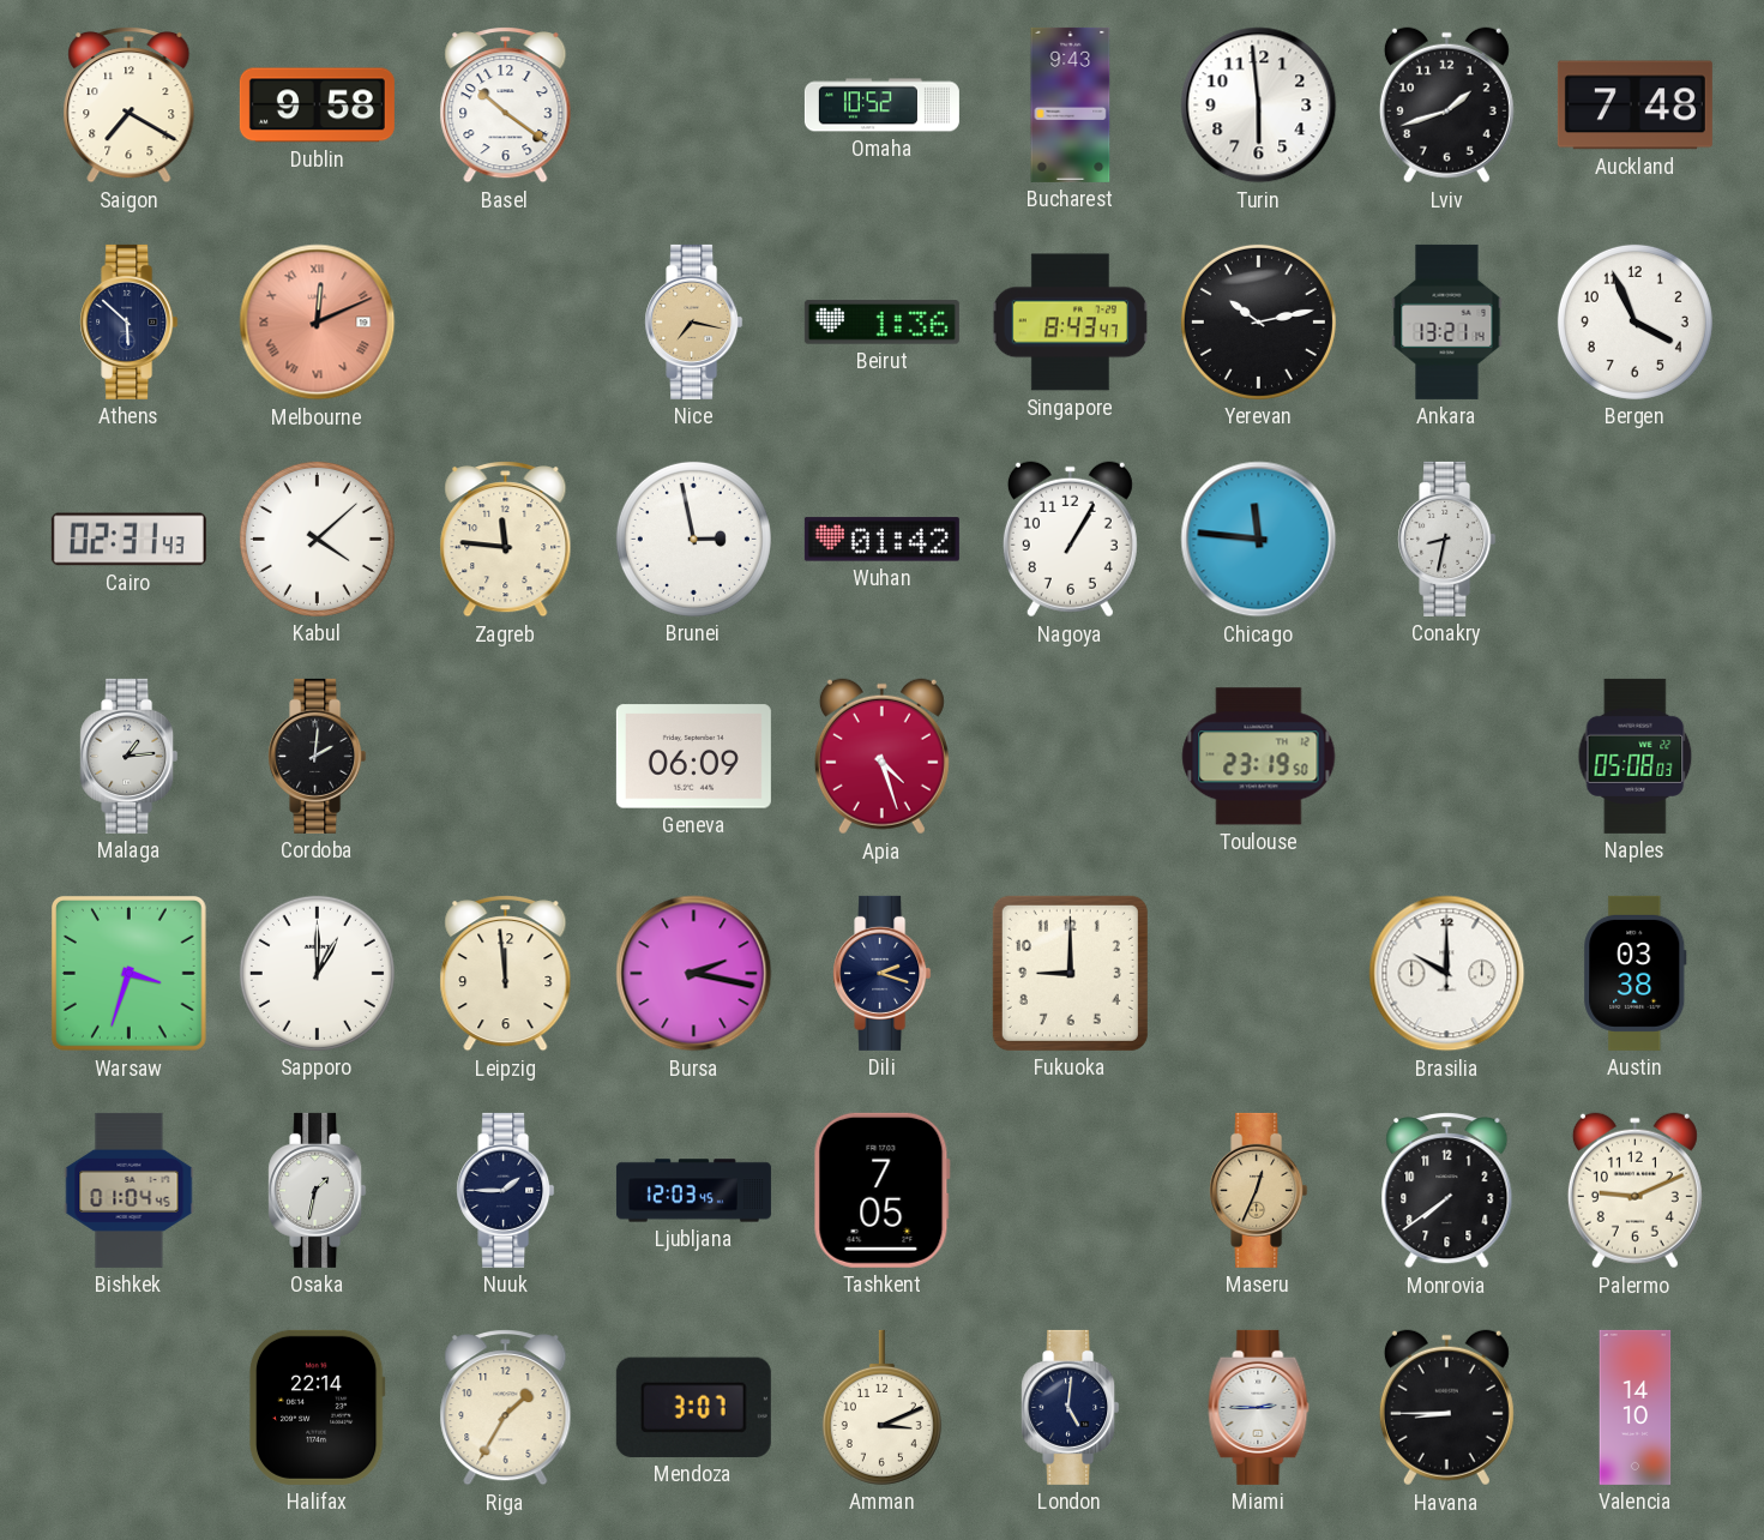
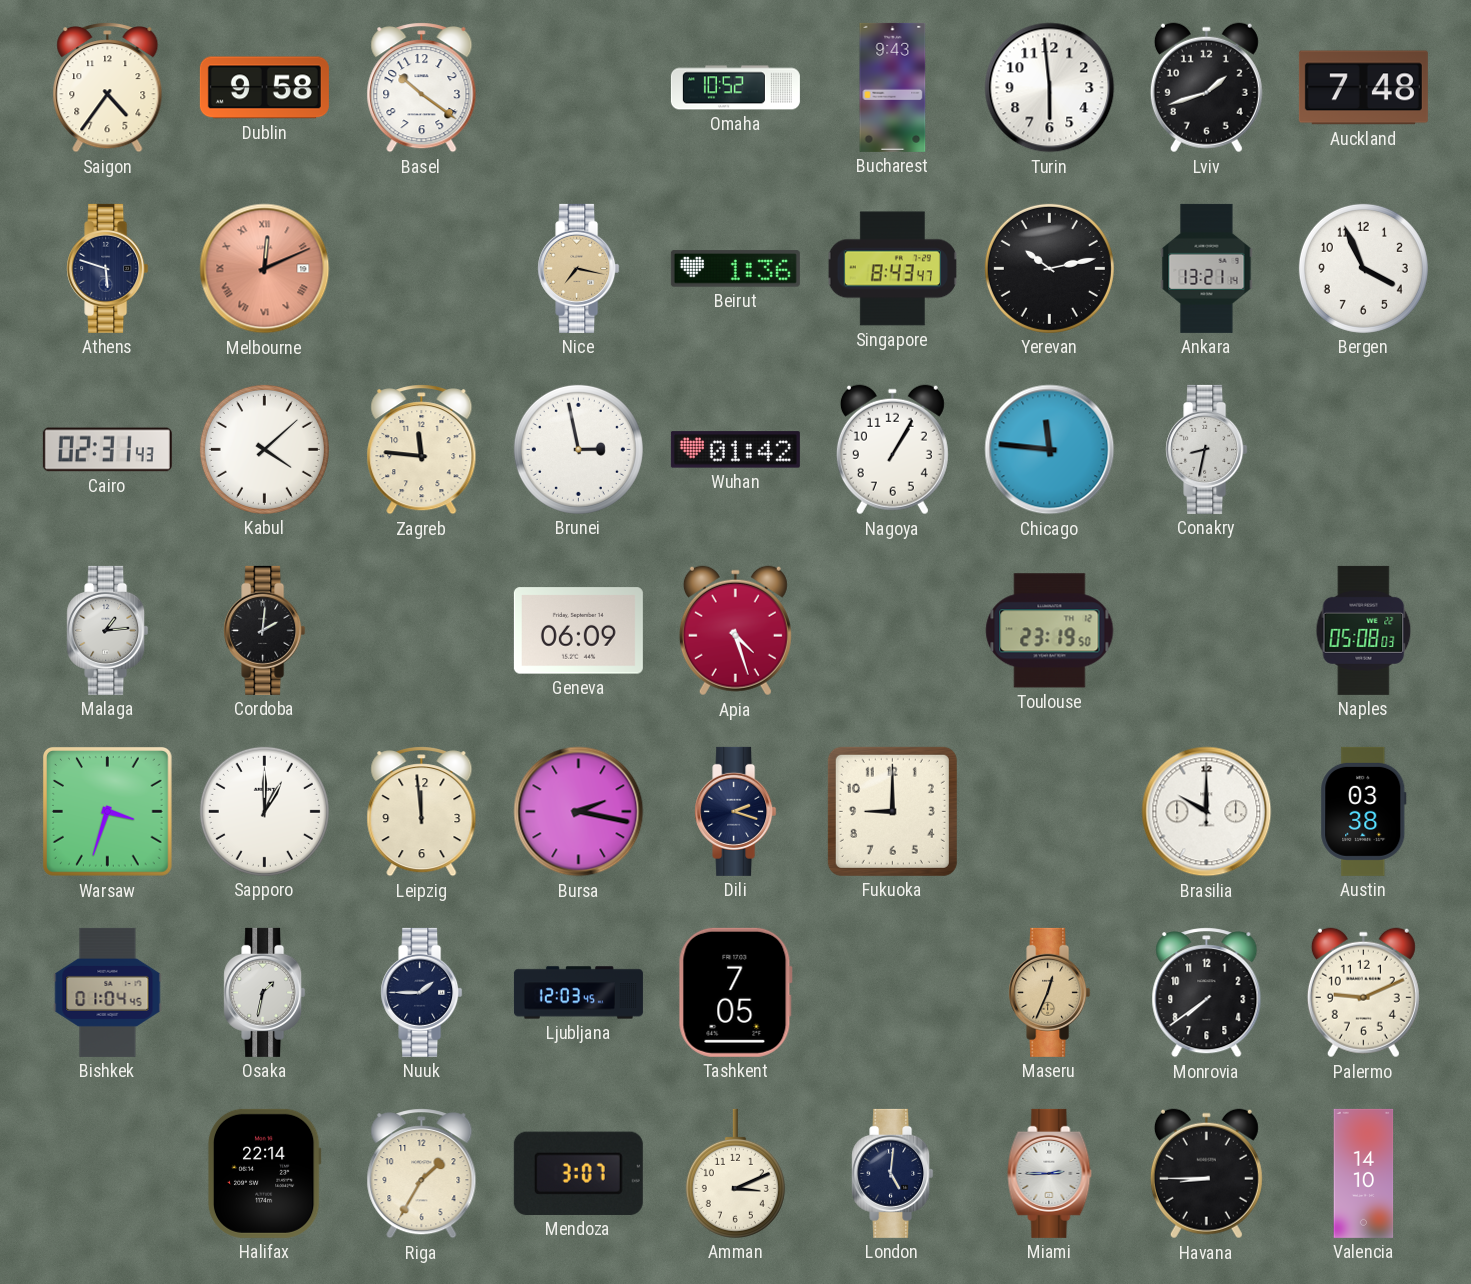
Saigon: 7:20 -> 4:36
Athens: 5:52 -> 5:48
